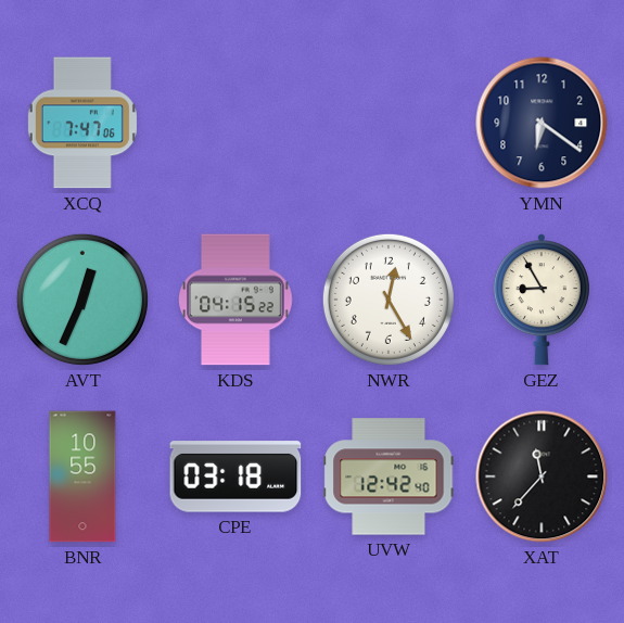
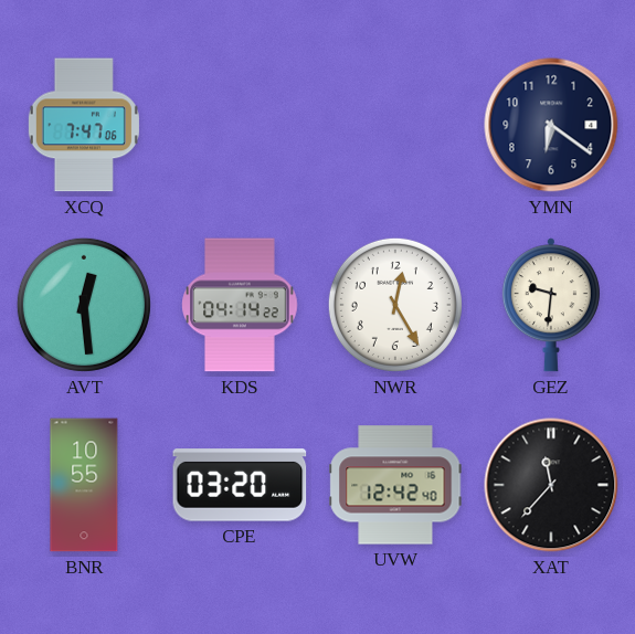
AVT: 12:34 -> 12:29
KDS: 04:15 -> 04:14
GEZ: 8:55 -> 9:31
CPE: 03:18 -> 03:20
